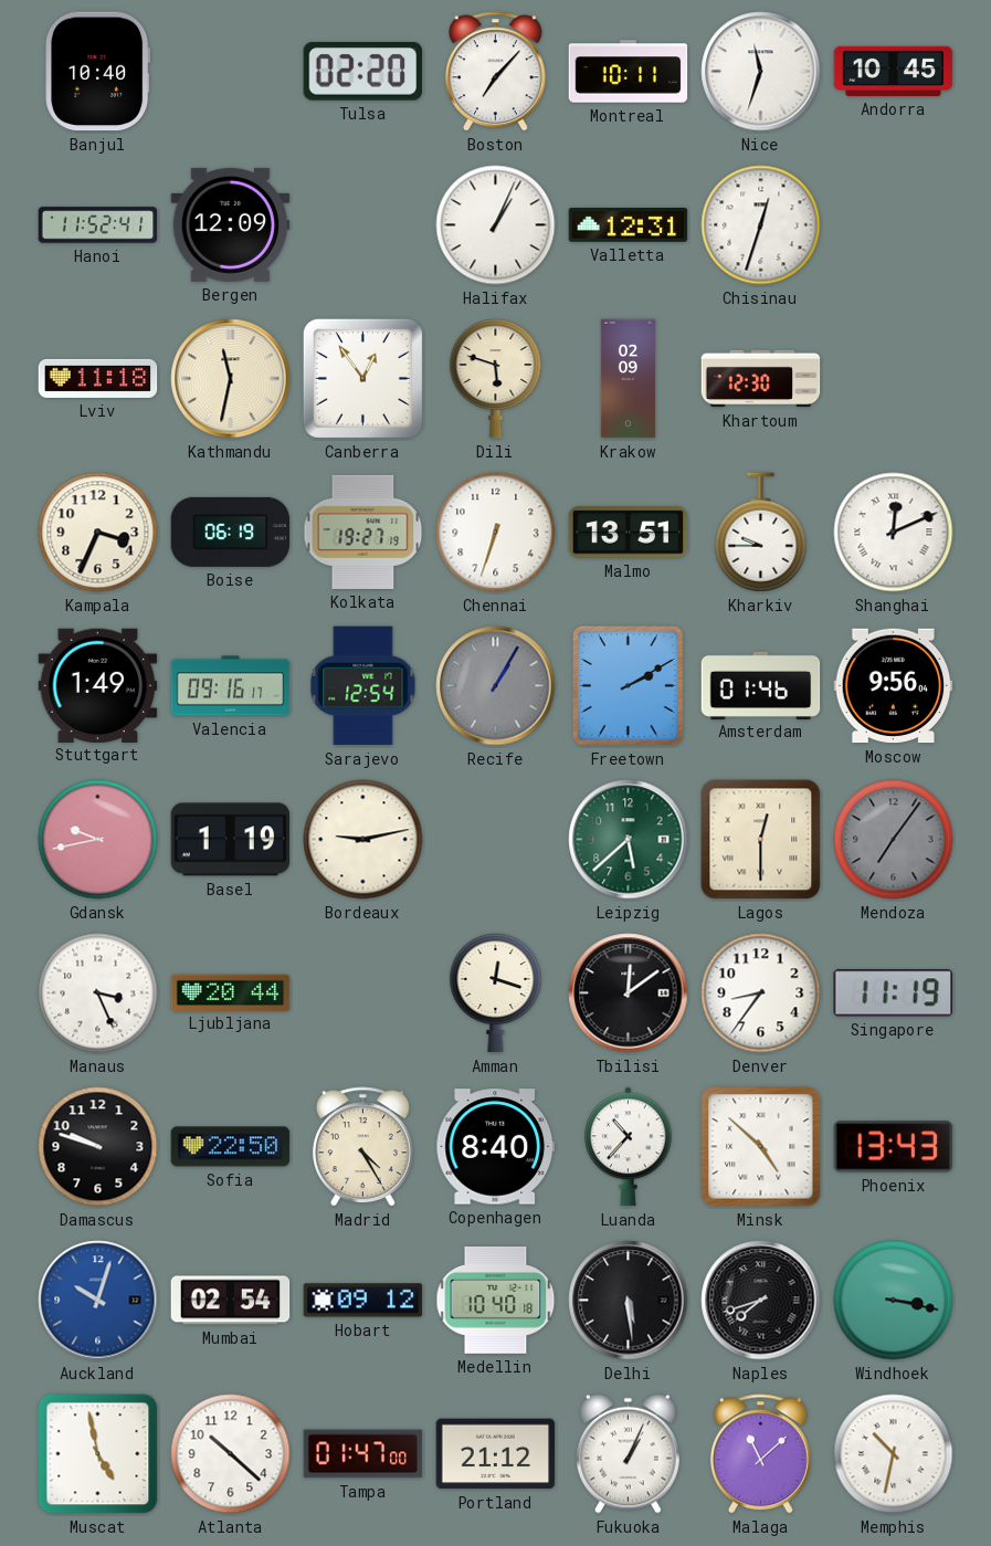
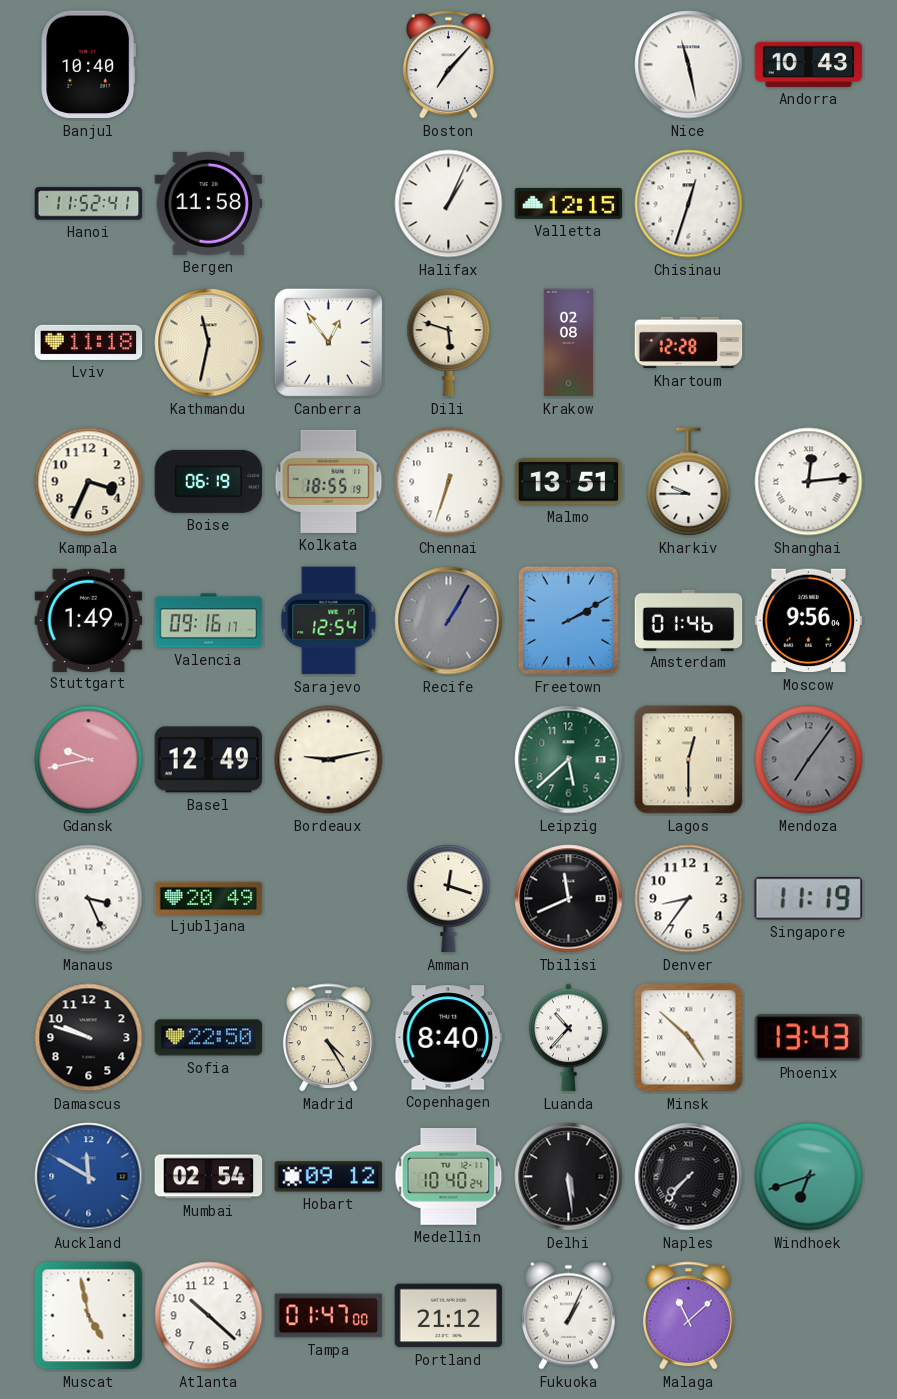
Tulsa: 02:20 -> none
Montreal: 10:11 -> none
Nice: 11:33 -> 11:28
Andorra: 10:45 -> 10:43
Bergen: 12:09 -> 11:58
Valletta: 12:31 -> 12:15
Krakow: 02:09 -> 02:08
Khartoum: 12:30 -> 12:28
Kolkata: 19:27 -> 18:55
Shanghai: 12:11 -> 12:14
Basel: 1:19 -> 12:49
Ljubljana: 20:44 -> 20:49
Tbilisi: 12:09 -> 11:41
Auckland: 10:03 -> 11:50
Medellin: 10:40:18 -> 10:40:24
Naples: 7:42 -> 7:37
Windhoek: 3:17 -> 6:42
Memphis: 10:32 -> none
